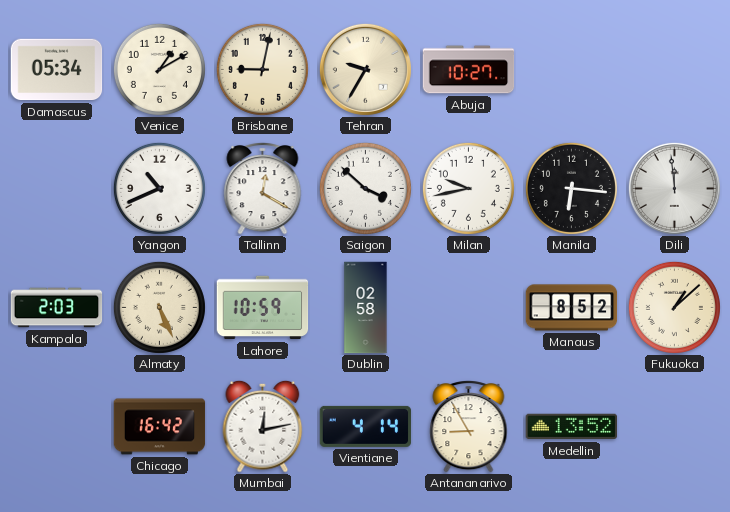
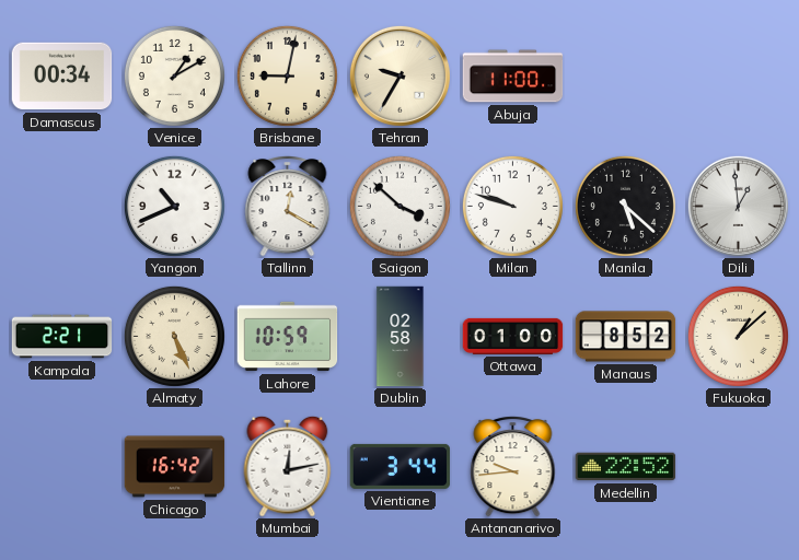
Damascus: 05:34 -> 00:34
Abuja: 10:27 -> 11:00
Milan: 9:43 -> 9:48
Manila: 6:16 -> 5:22
Dili: 11:59 -> 12:59
Kampala: 2:03 -> 2:21
Ottawa: none -> 01:00
Vientiane: 4:14 -> 3:44
Antananarivo: 8:55 -> 9:44
Medellin: 13:52 -> 22:52
